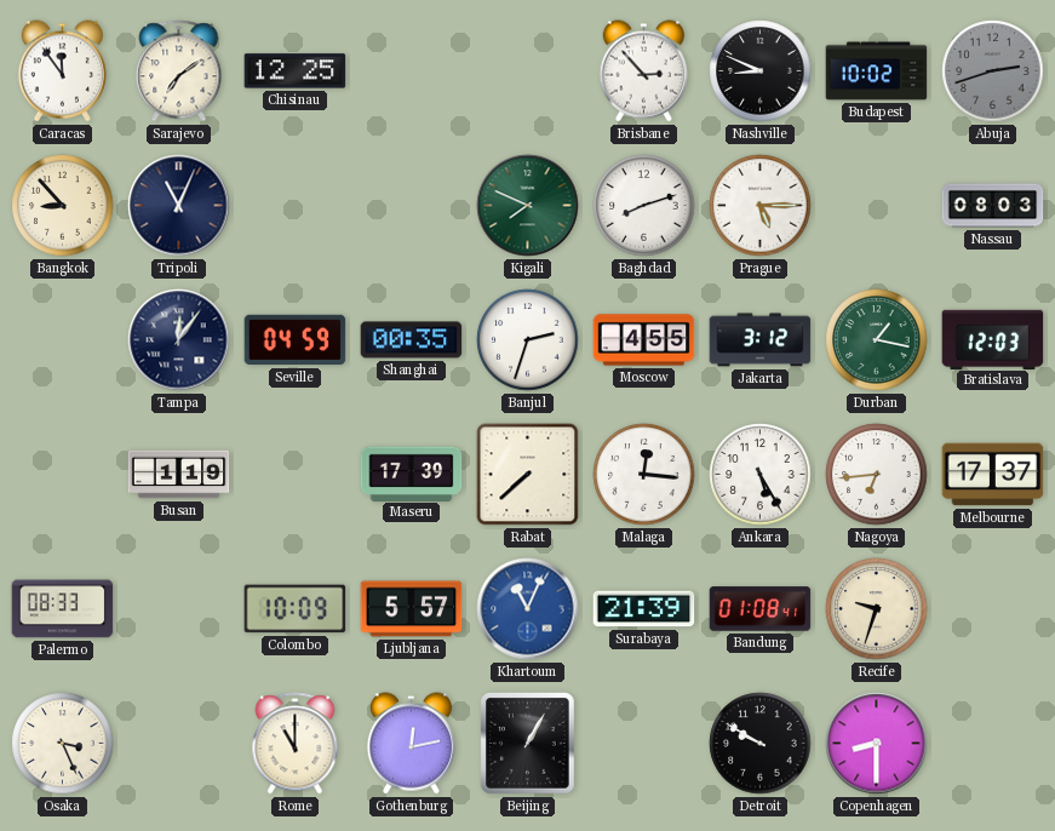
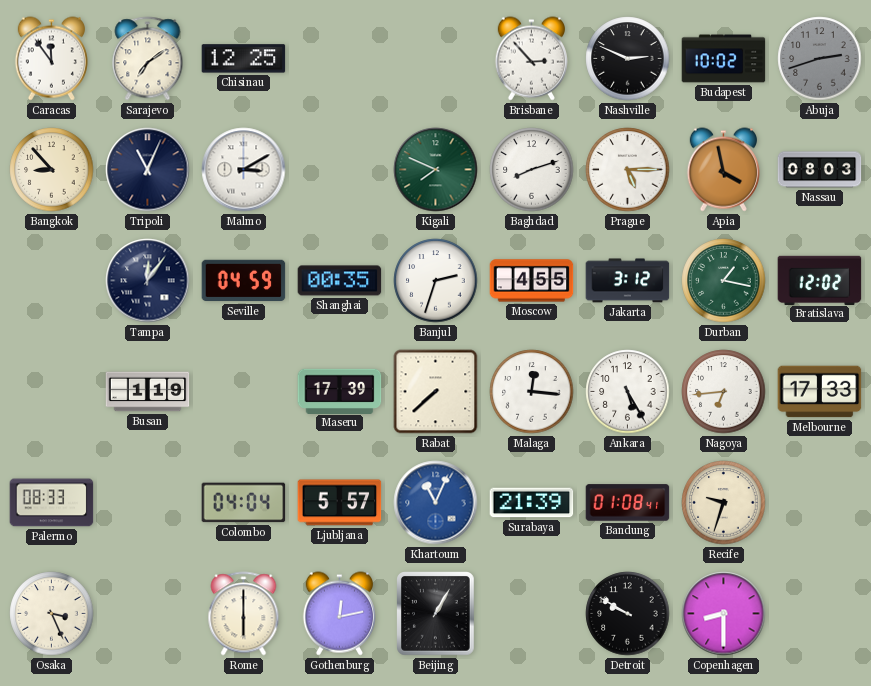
Nashville: 8:49 -> 2:49
Malmo: none -> 3:10
Apia: none -> 3:58
Bratislava: 12:03 -> 12:02
Melbourne: 17:37 -> 17:33
Colombo: 10:09 -> 04:04
Rome: 11:00 -> 6:00
